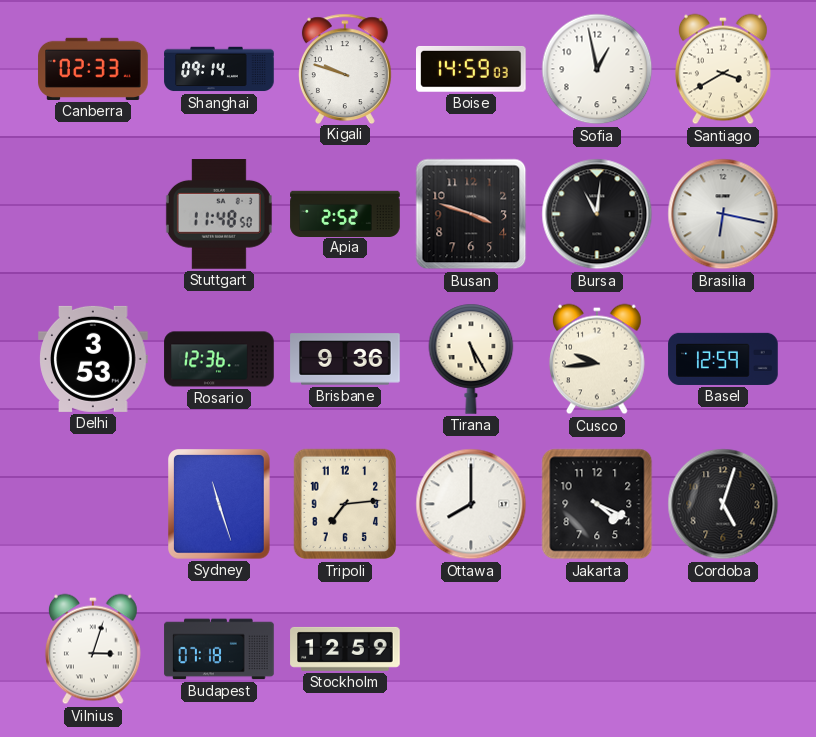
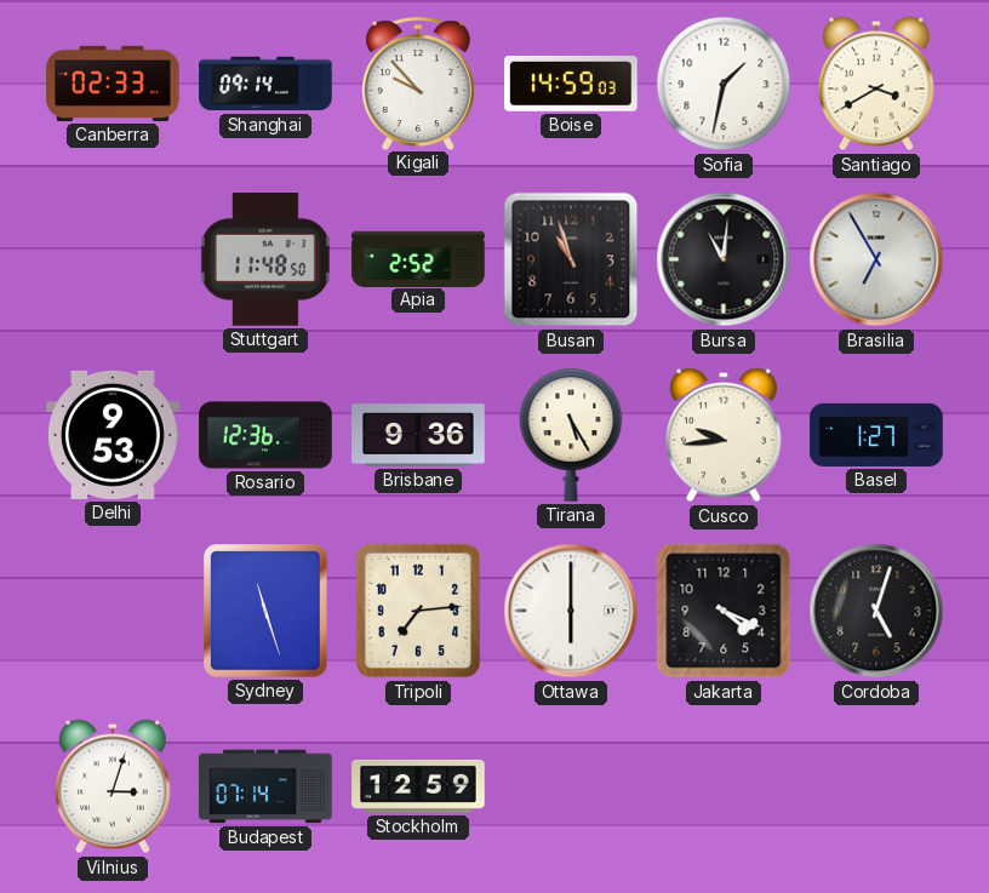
Kigali: 9:48 -> 9:53
Sofia: 12:58 -> 1:32
Busan: 3:48 -> 10:57
Brasilia: 6:17 -> 6:55
Delhi: 3:53 -> 9:53
Basel: 12:59 -> 1:27
Ottawa: 8:00 -> 6:00
Budapest: 07:18 -> 07:14
